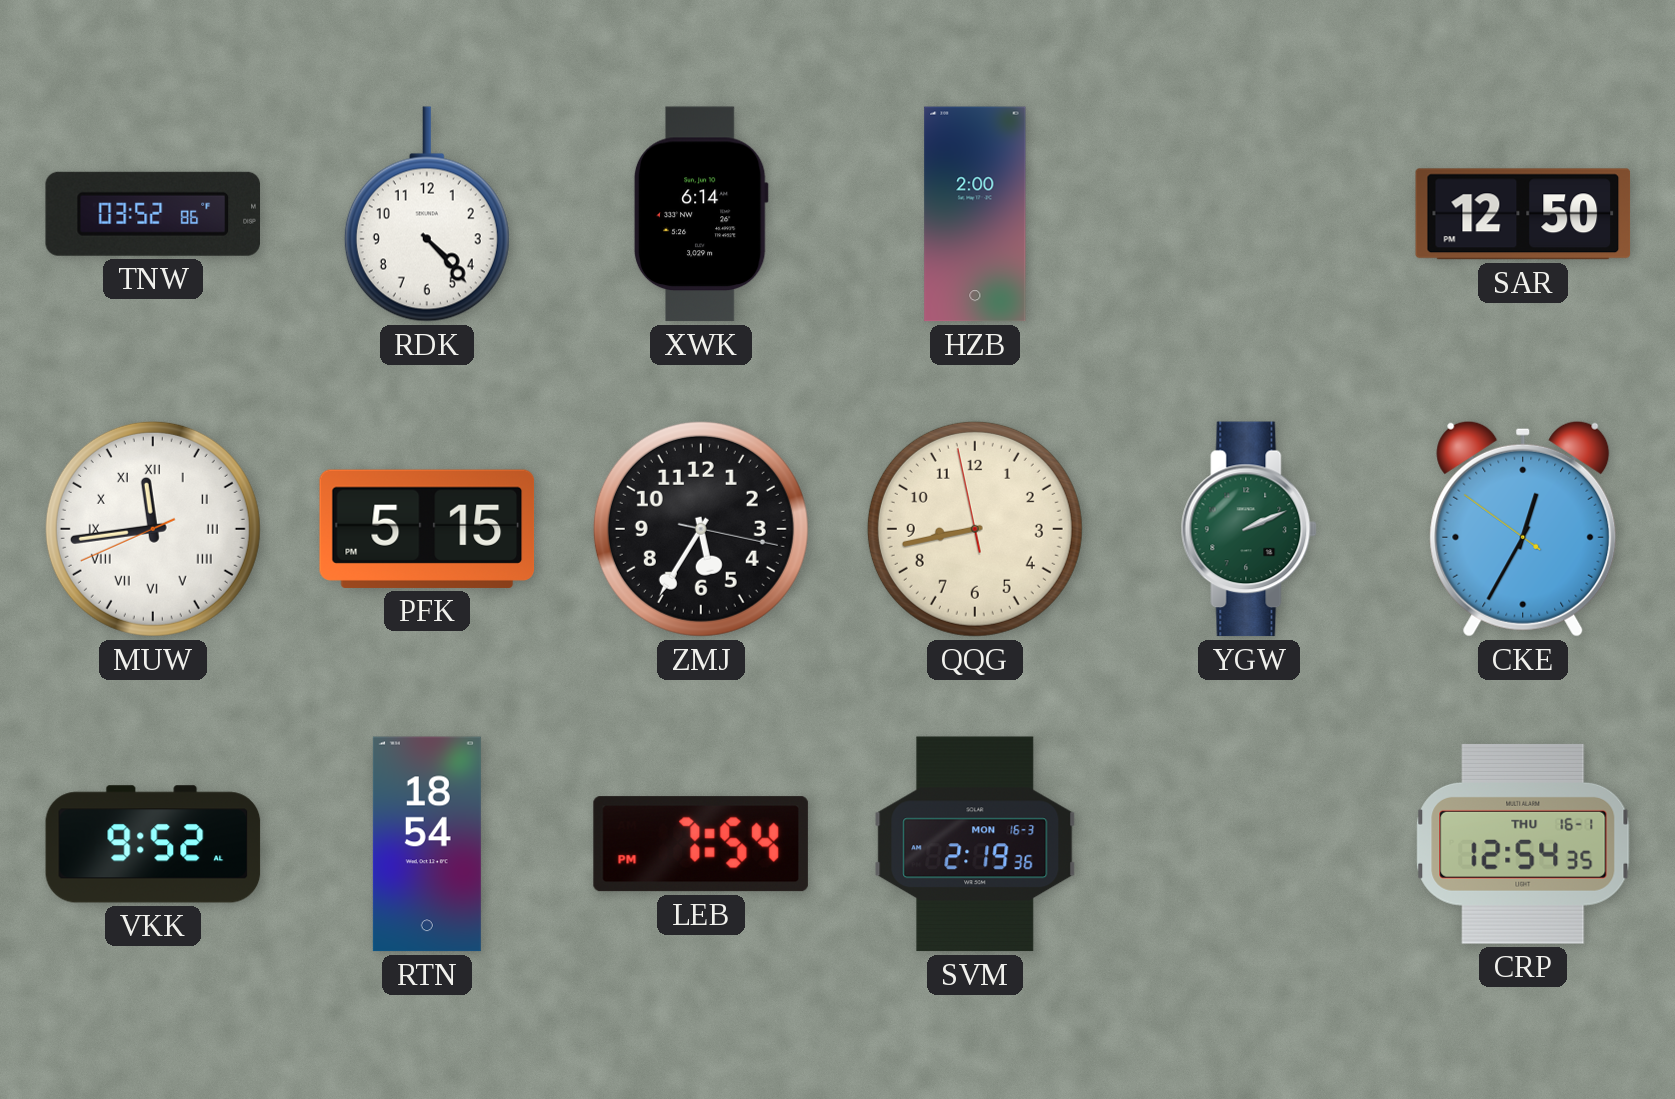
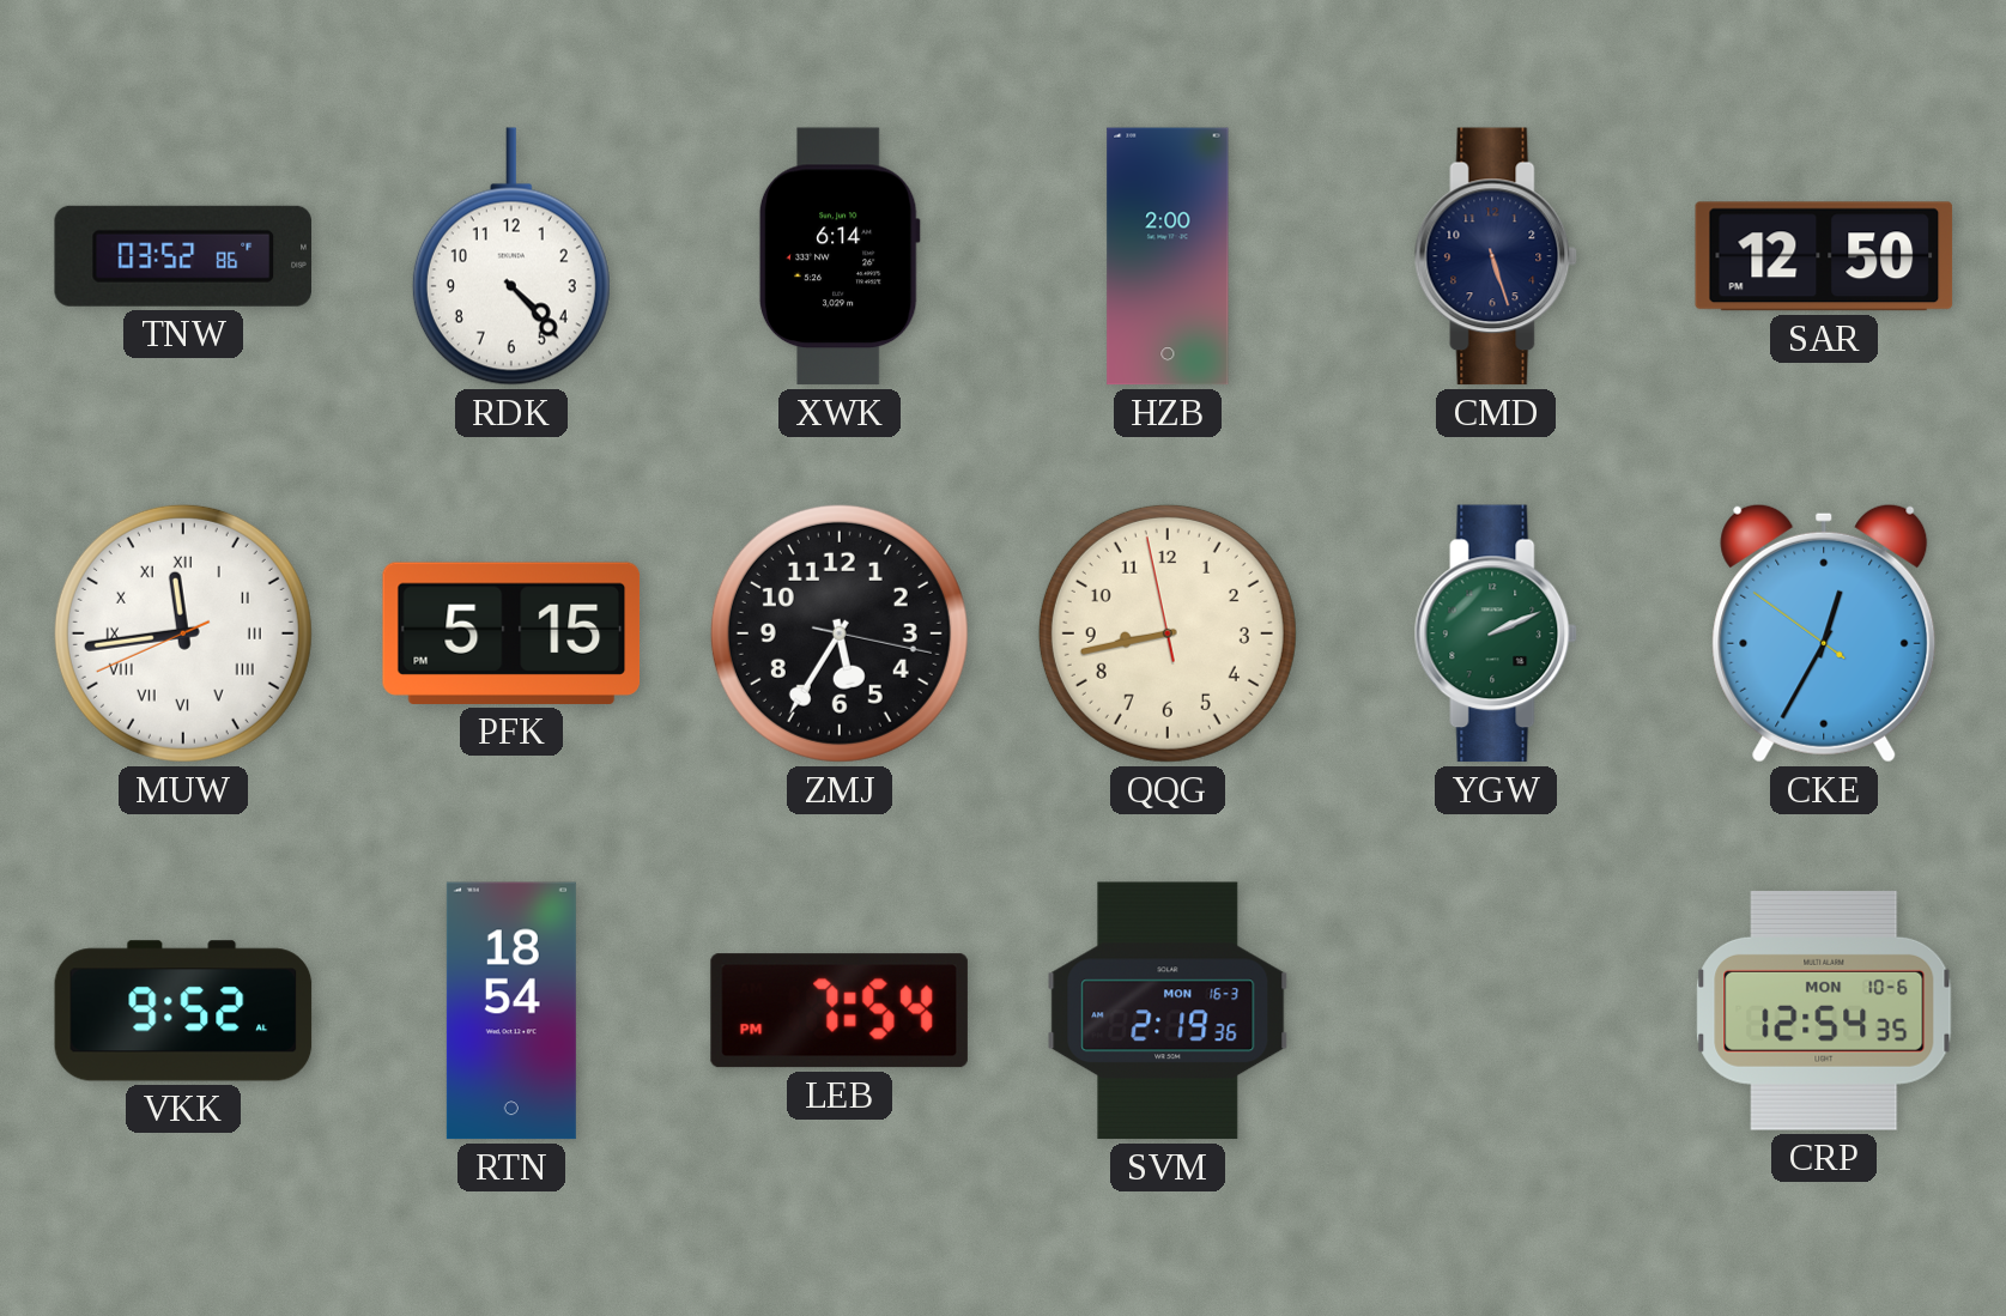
CMD: none -> 5:27
CRP date: THU 16-1 -> MON 10-6
